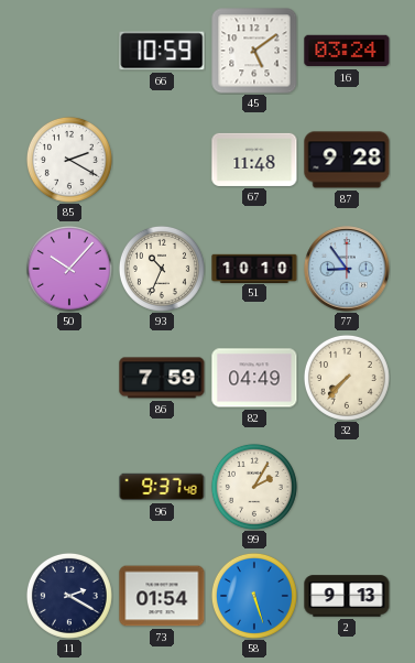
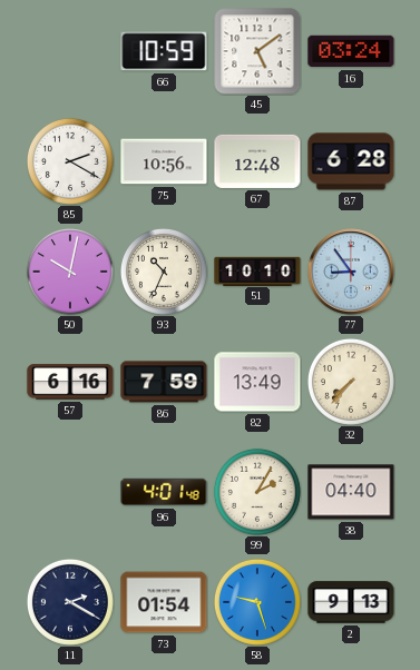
75: none -> 10:56
67: 11:48 -> 12:48
87: 9:28 -> 6:28
50: 10:07 -> 10:02
57: none -> 6:16
82: 04:49 -> 13:49
96: 9:37 -> 4:01
38: none -> 04:40
58: 5:27 -> 9:27
